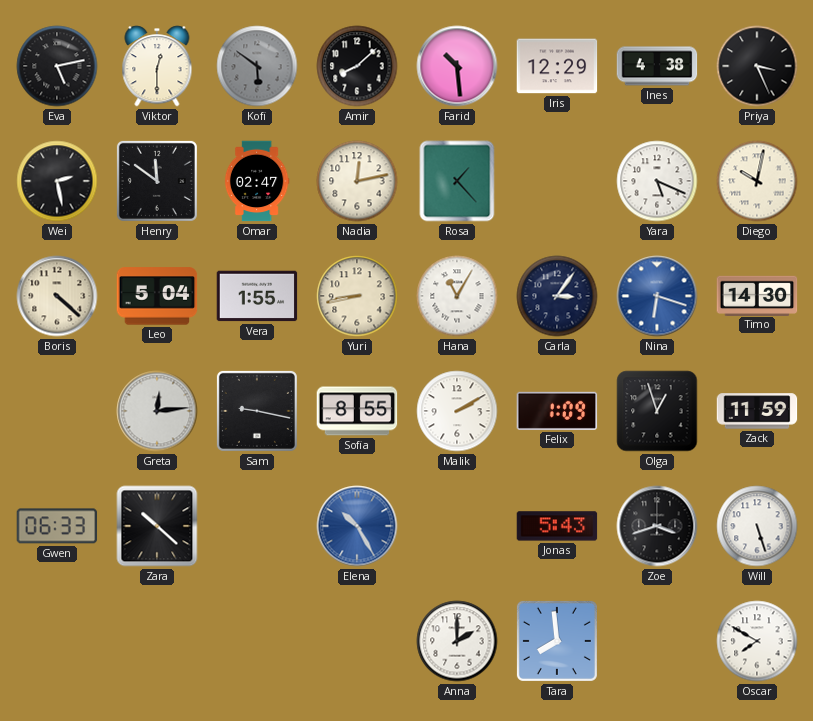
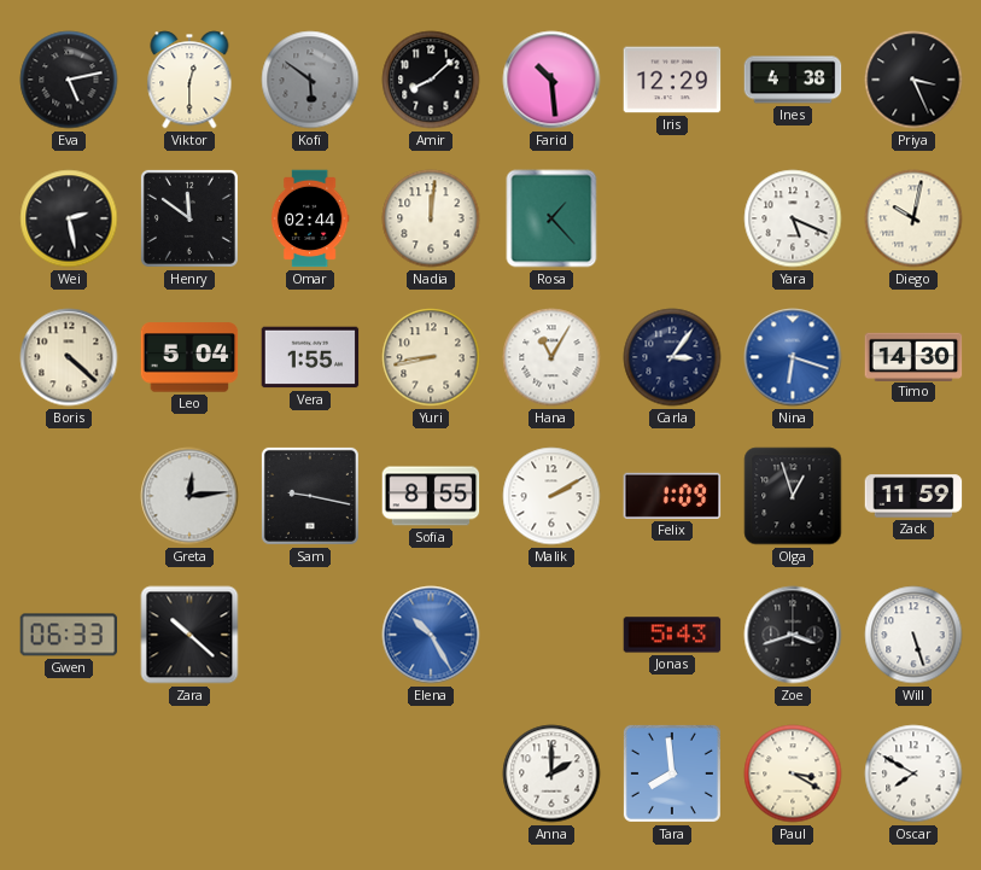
Omar: 02:47 -> 02:44
Nadia: 12:13 -> 12:01
Paul: none -> 3:20
